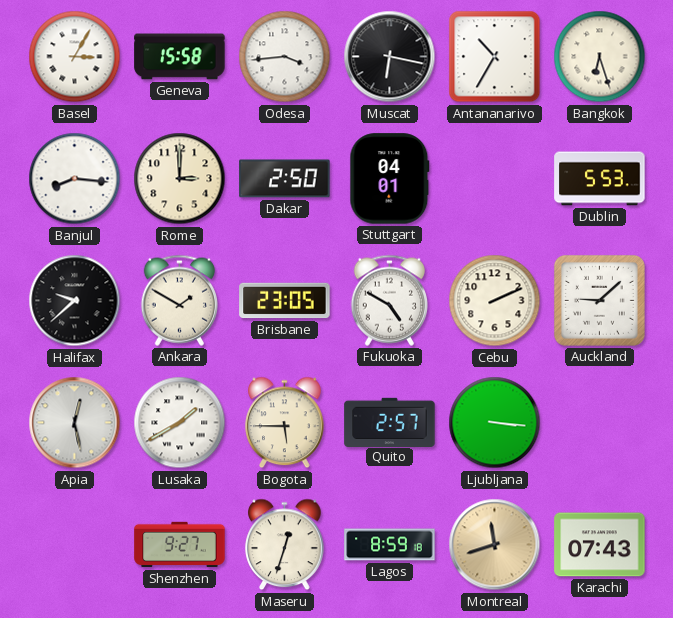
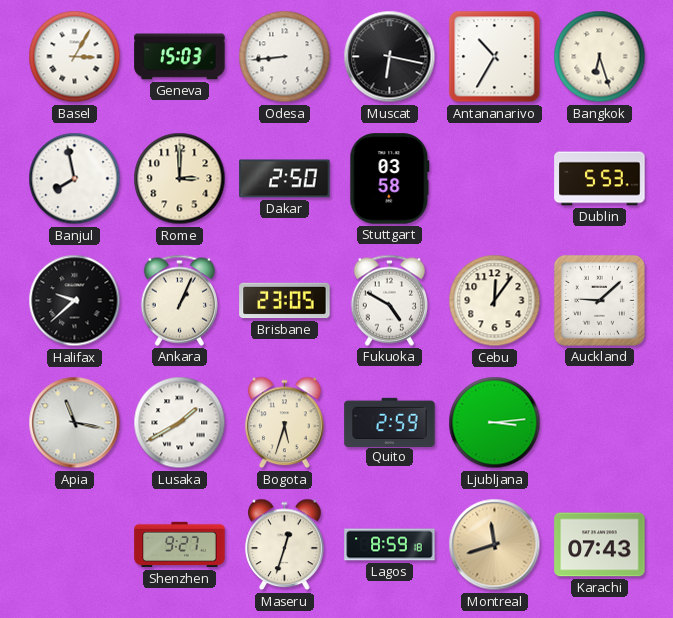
Geneva: 15:58 -> 15:03
Odesa: 3:44 -> 8:44
Banjul: 8:16 -> 7:58
Stuttgart: 04:01 -> 03:58
Ankara: 1:50 -> 1:04
Cebu: 2:11 -> 12:06
Apia: 12:28 -> 11:17
Bogota: 5:45 -> 5:33
Quito: 2:57 -> 2:59
Ljubljana: 3:16 -> 3:14
